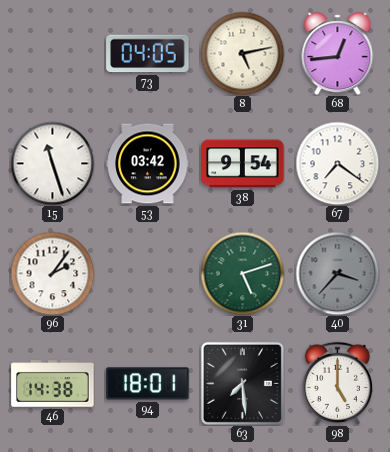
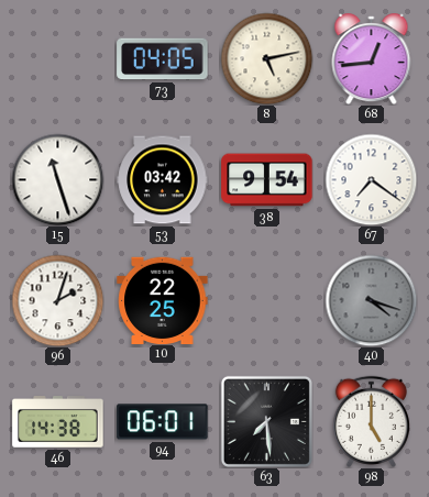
96: 2:06 -> 2:03
10: none -> 22:25
31: 5:12 -> none
40: 3:37 -> 4:18
94: 18:01 -> 06:01
